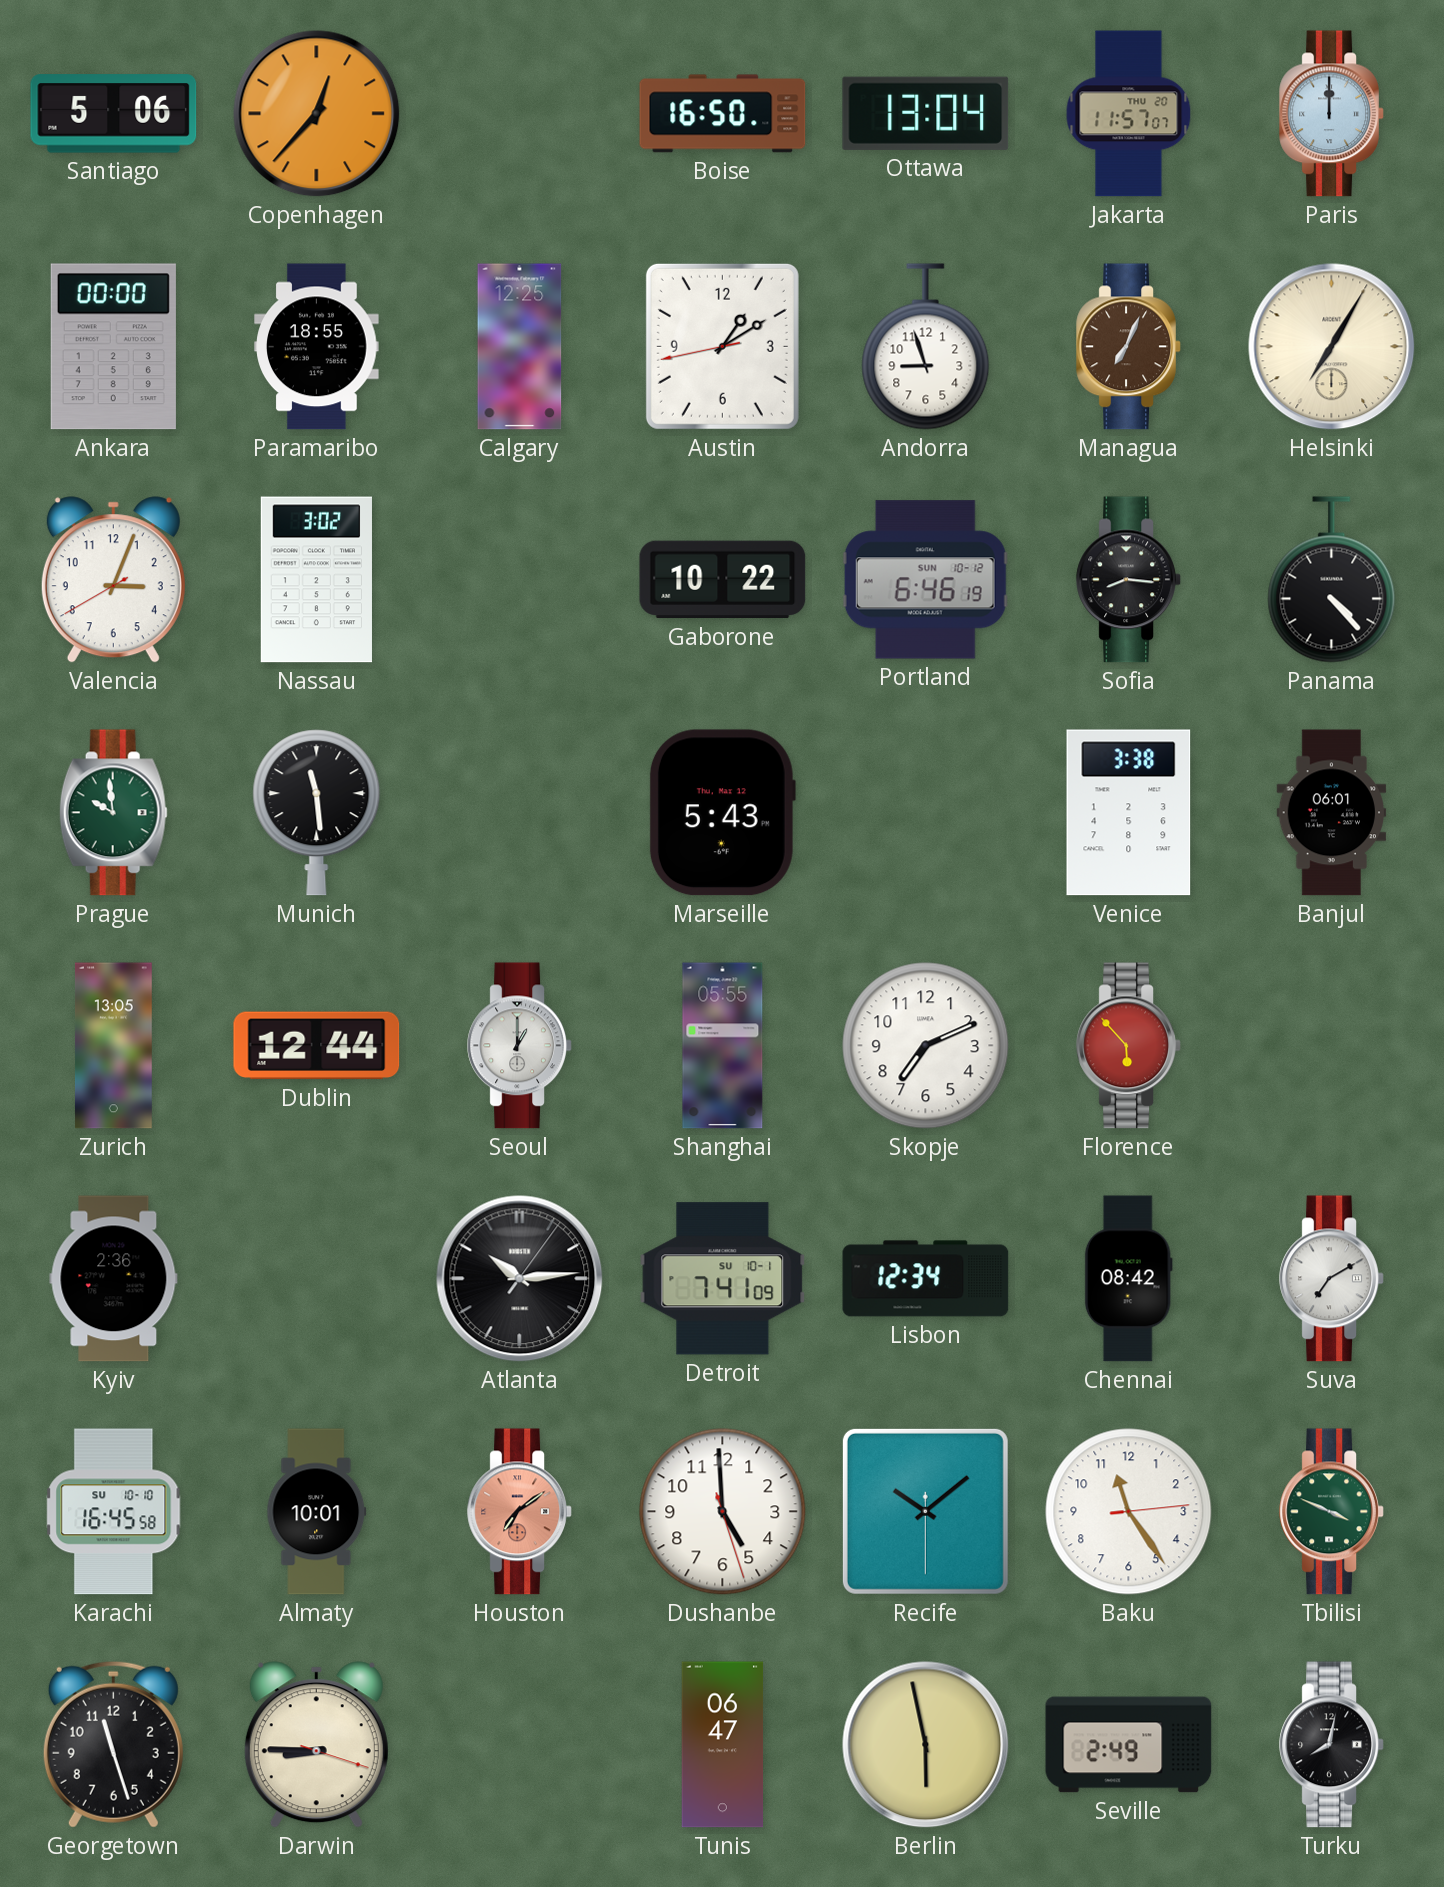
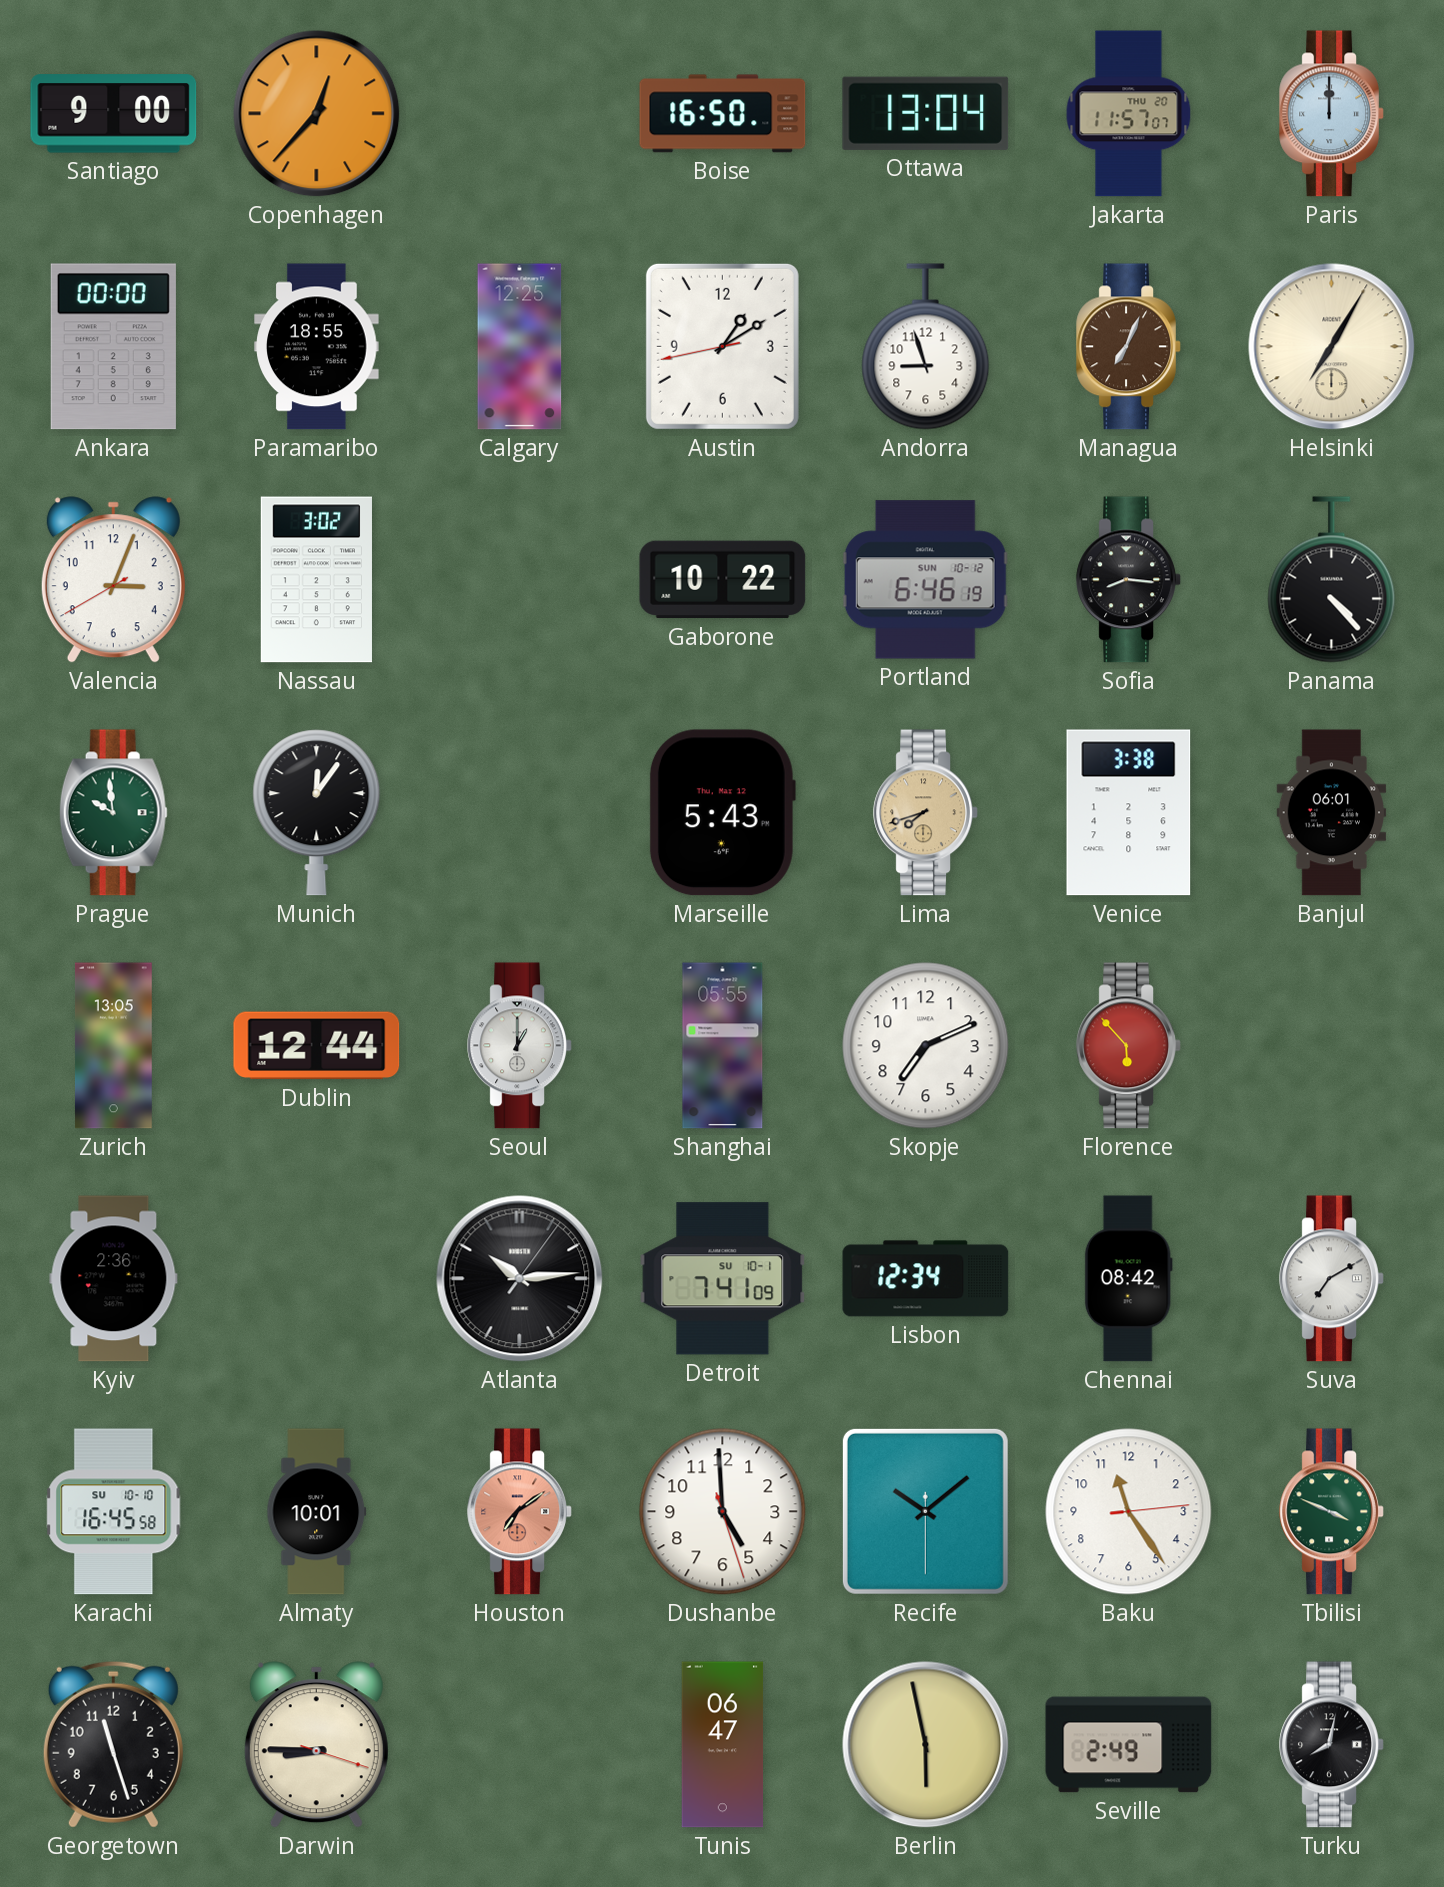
Santiago: 5:06 -> 9:00
Munich: 11:29 -> 12:06
Lima: none -> 7:42
